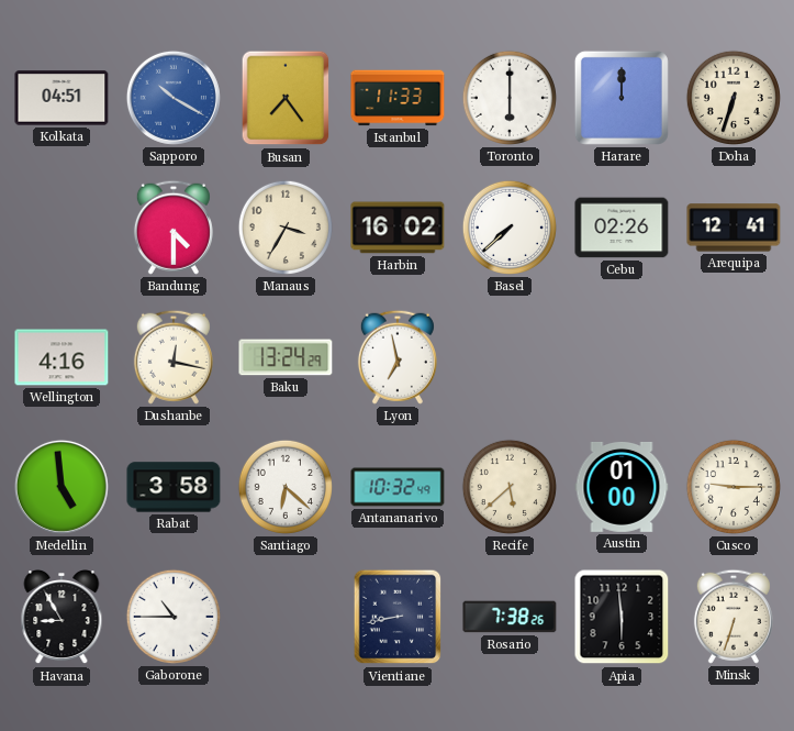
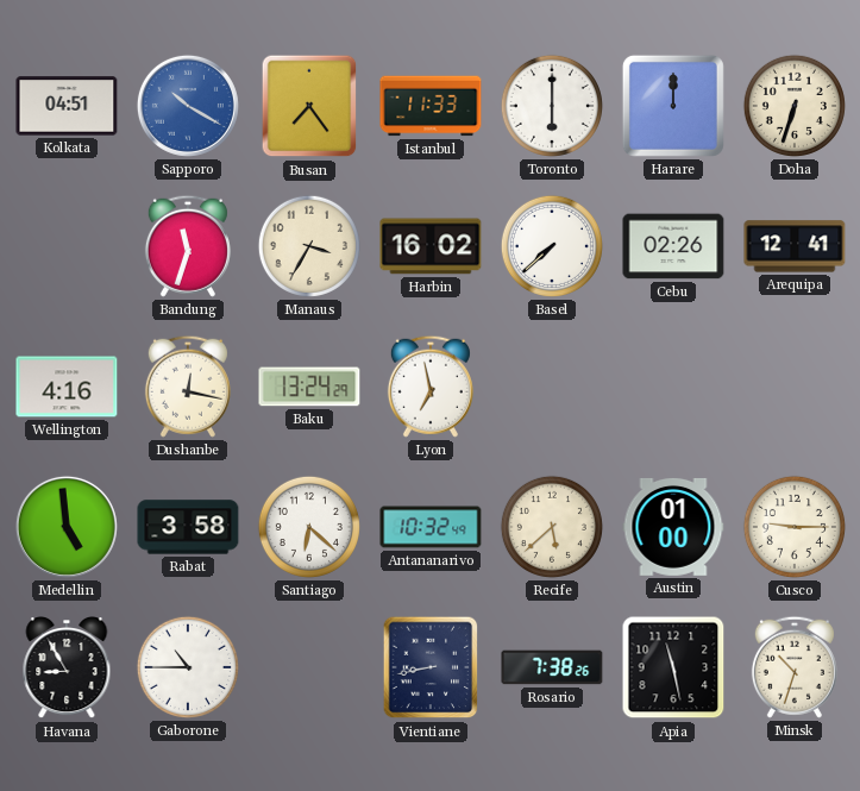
Bandung: 4:30 -> 11:33
Apia: 5:59 -> 11:28
Minsk: 6:33 -> 10:33
